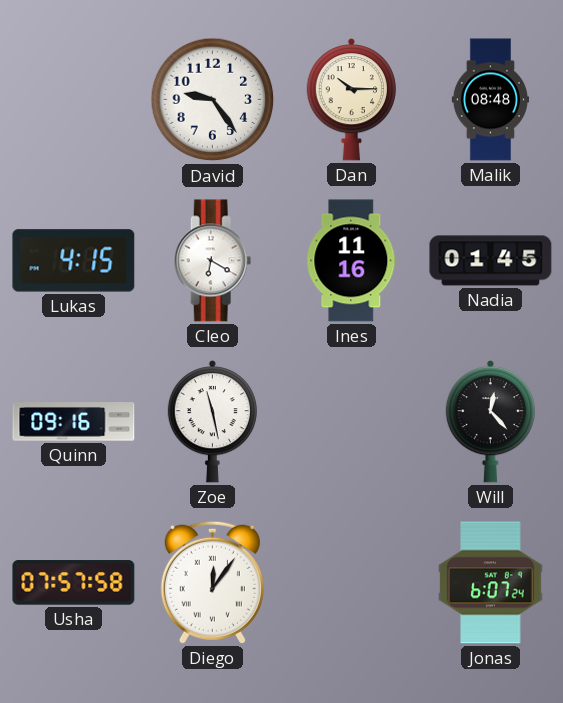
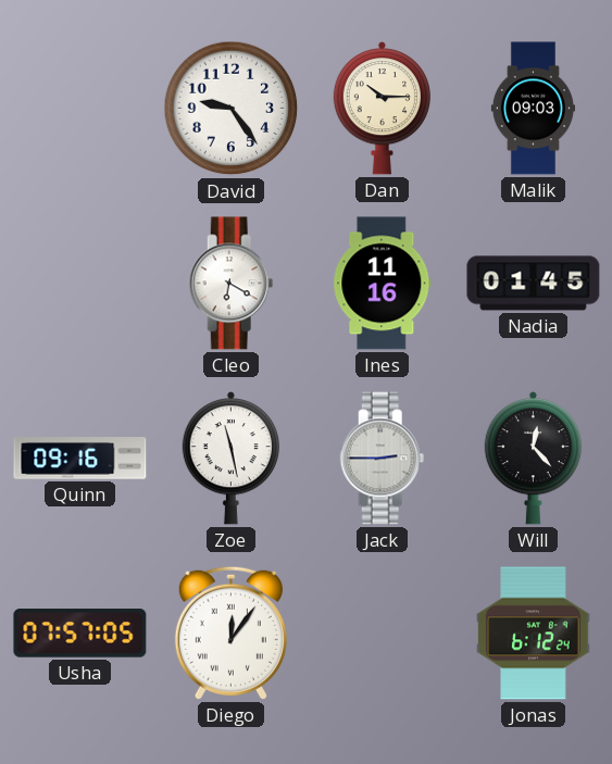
Malik: 08:48 -> 09:03
Lukas: 4:15 -> none
Jack: none -> 2:45
Usha: 07:57:58 -> 07:57:05
Jonas: 6:07 -> 6:12
